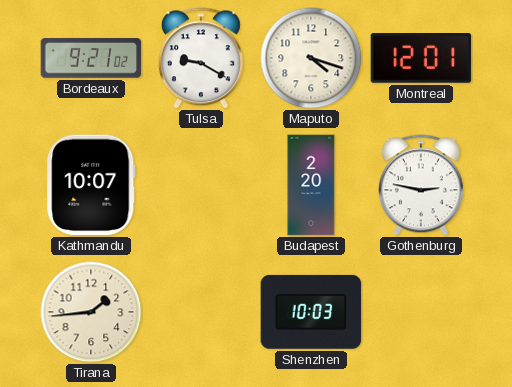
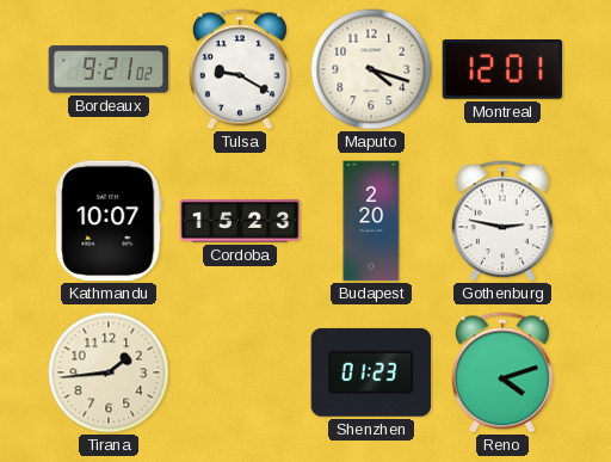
Cordoba: none -> 15:23
Shenzhen: 10:03 -> 01:23
Reno: none -> 4:12
